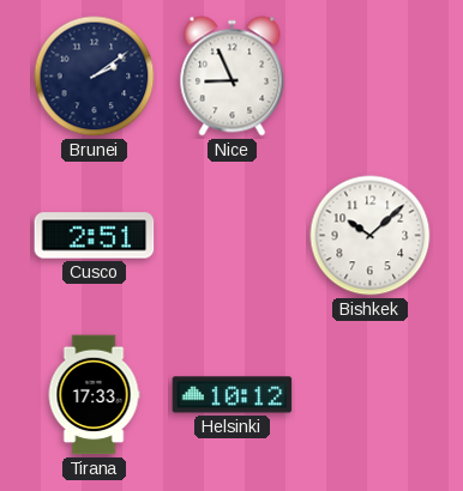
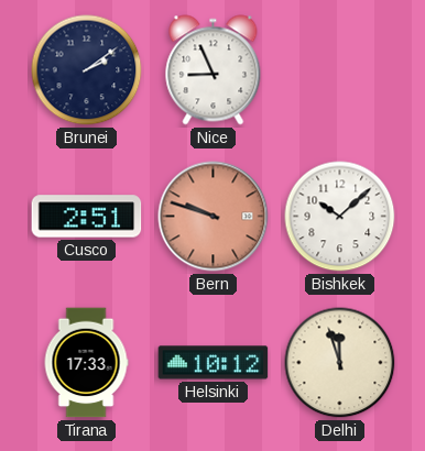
Bern: none -> 9:48
Delhi: none -> 11:57
